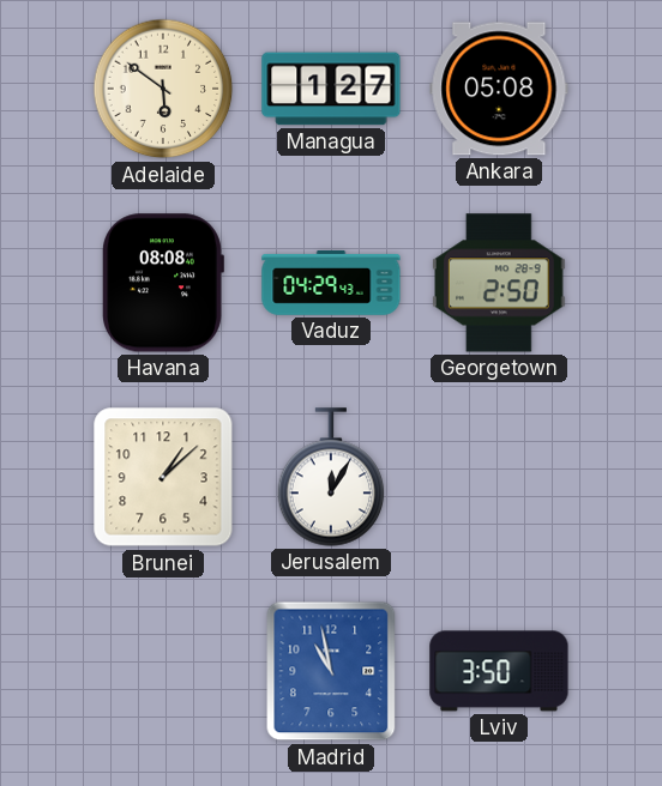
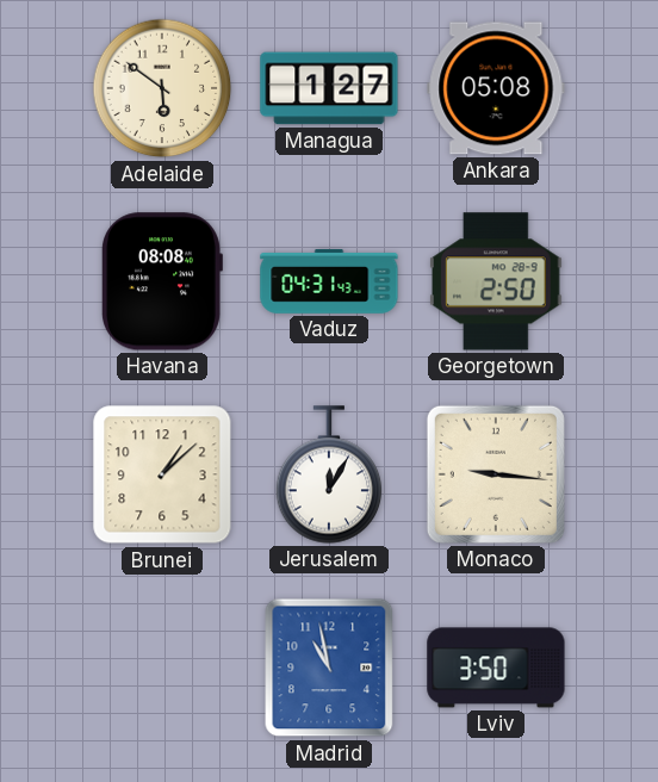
Vaduz: 04:29 -> 04:31
Monaco: none -> 9:16
